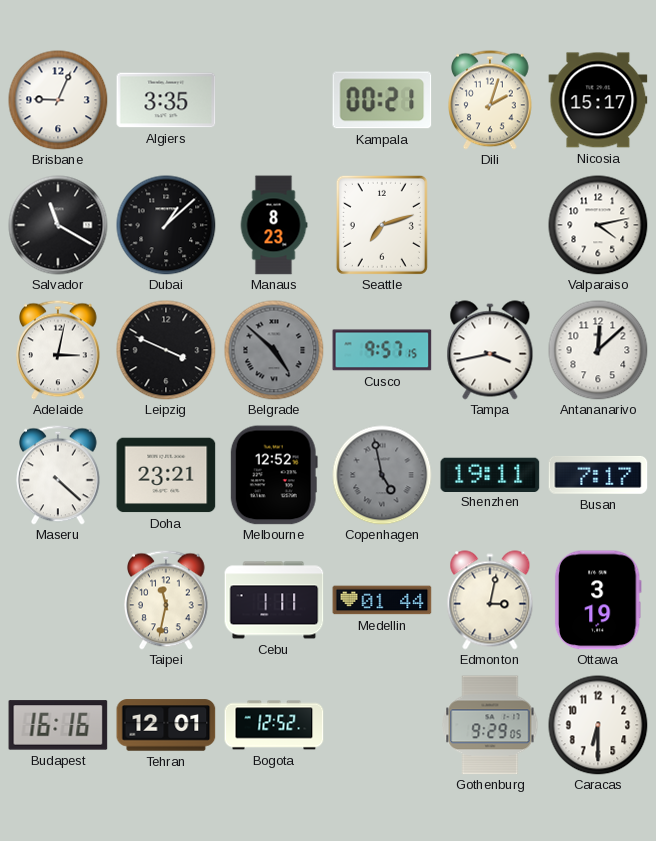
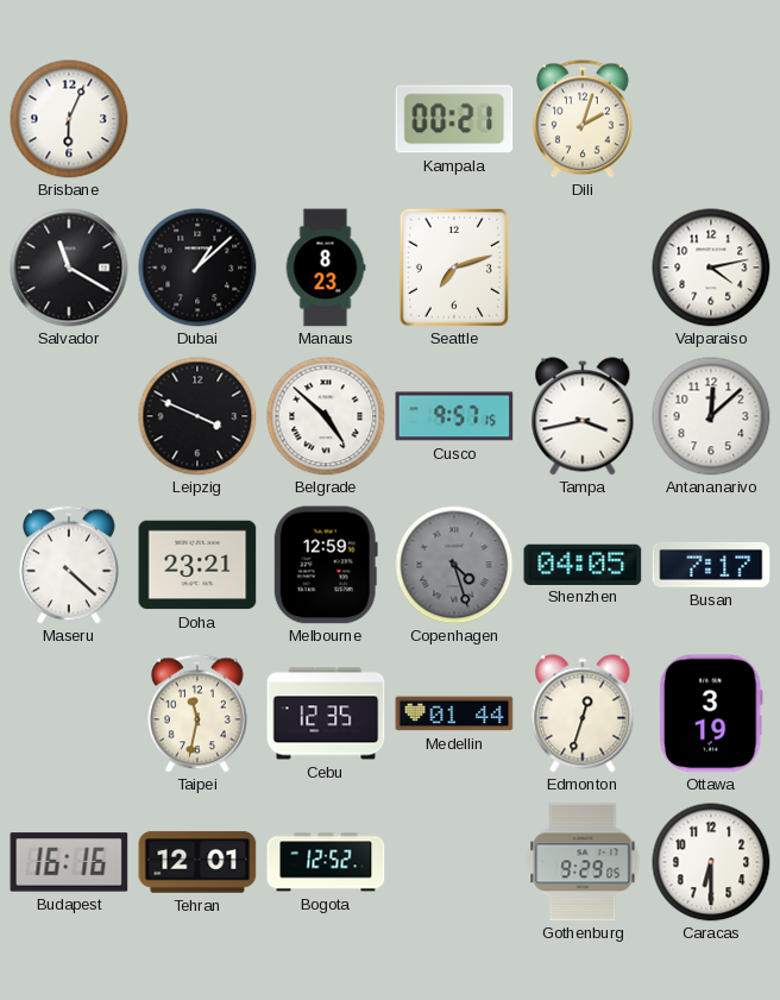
Brisbane: 9:04 -> 6:04
Algiers: 3:35 -> none
Nicosia: 15:17 -> none
Adelaide: 3:02 -> none
Belgrade dial: grey -> white
Melbourne: 12:52 -> 12:59
Copenhagen: 4:58 -> 4:27
Shenzhen: 19:11 -> 04:05
Cebu: 1:11 -> 12:35
Edmonton: 3:02 -> 12:33
